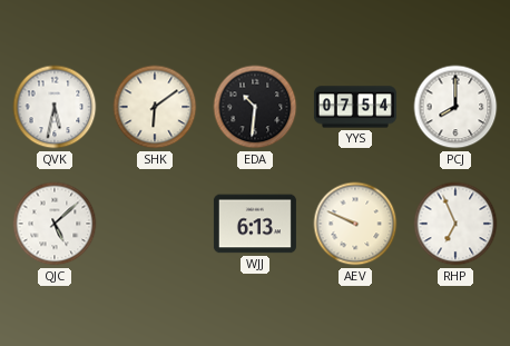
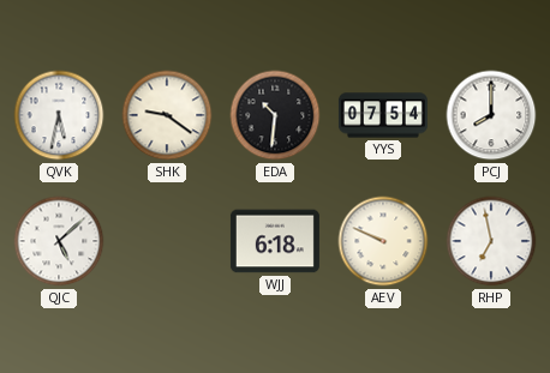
SHK: 6:09 -> 9:21
WJJ: 6:13 -> 6:18
RHP: 6:56 -> 6:58
